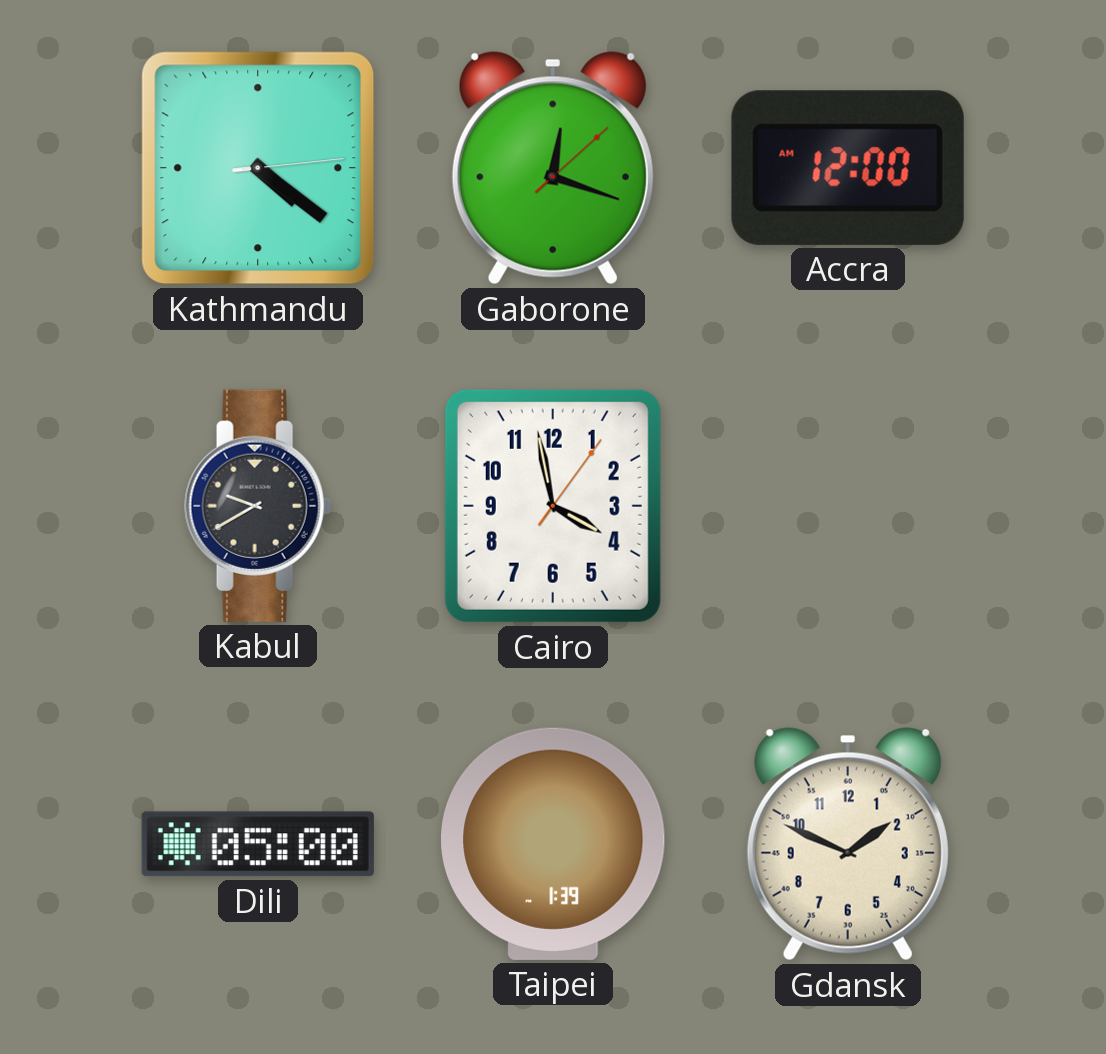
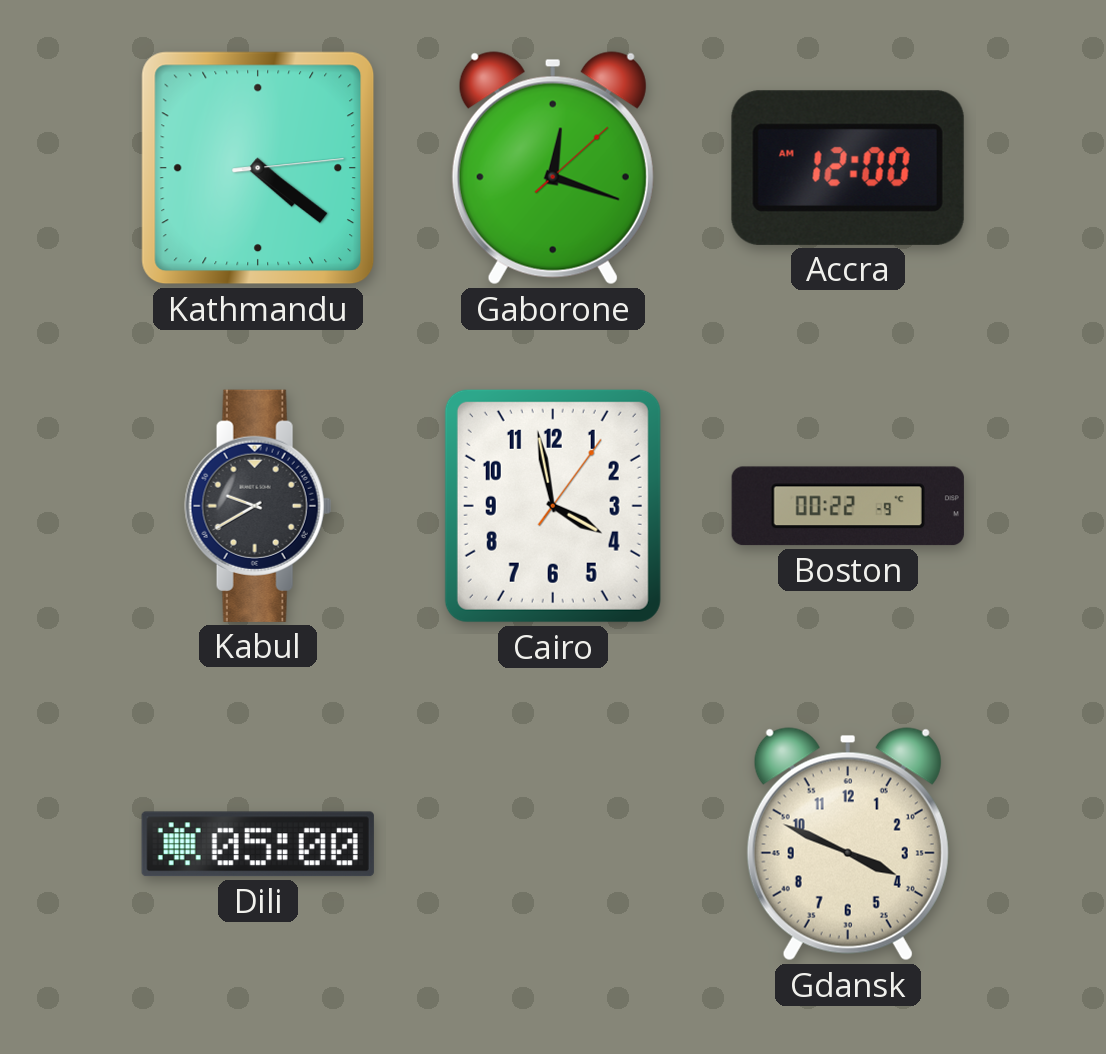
Boston: none -> 00:22
Taipei: 1:39 -> none
Gdansk: 1:49 -> 3:49
